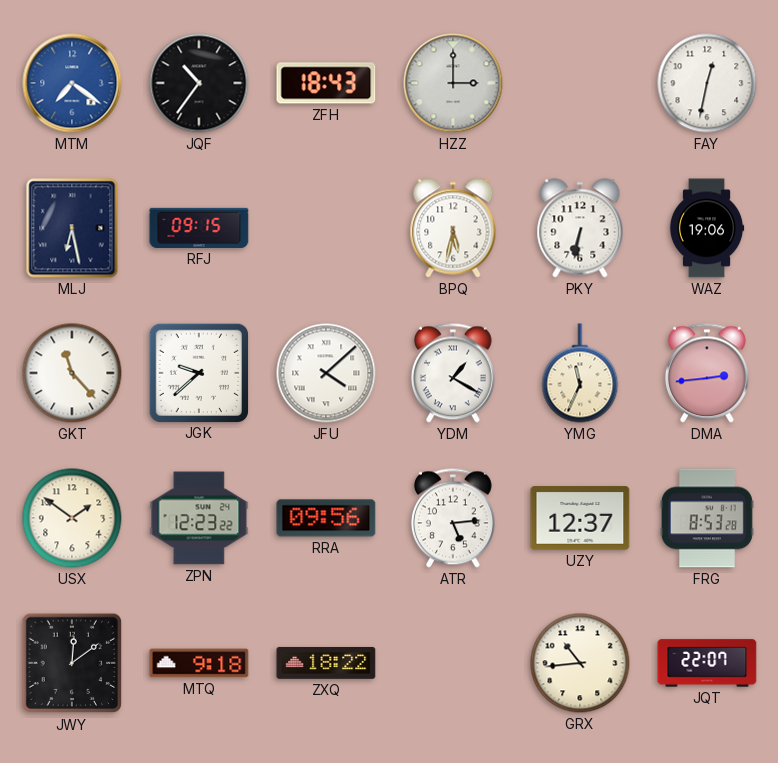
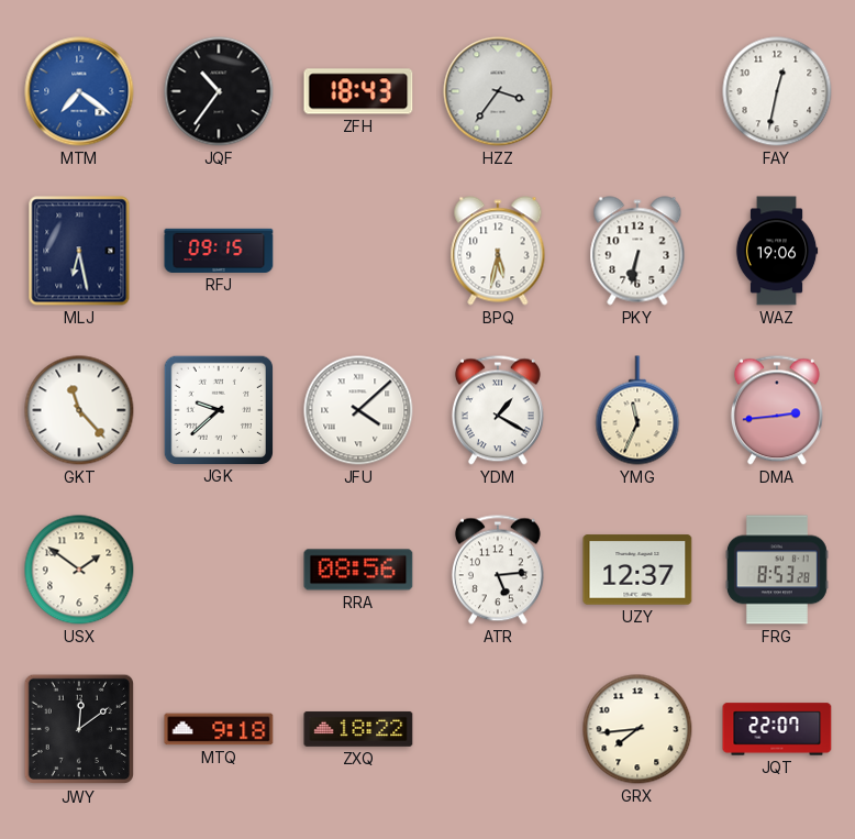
HZZ: 3:00 -> 3:36
ZPN: 12:23 -> none
RRA: 09:56 -> 08:56
GRX: 10:44 -> 7:44
